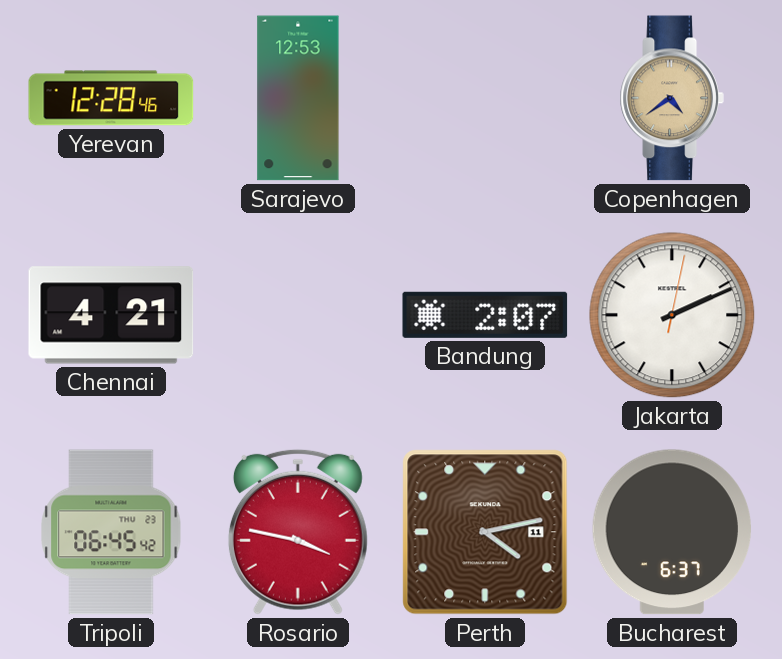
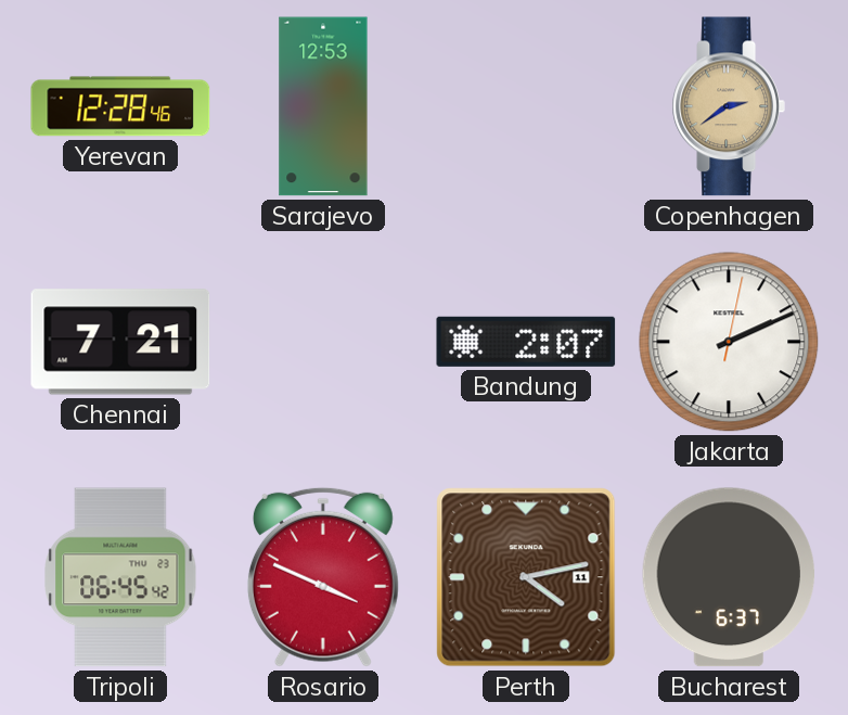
Copenhagen: 4:39 -> 2:39
Chennai: 4:21 -> 7:21
Rosario: 3:47 -> 3:49
